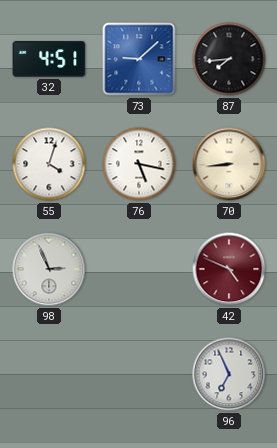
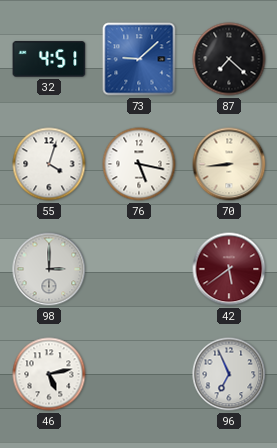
87: 7:44 -> 7:22
98: 2:56 -> 3:00
42: 4:49 -> 5:39
46: none -> 5:13
